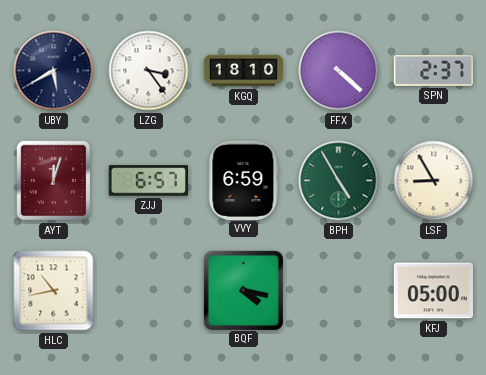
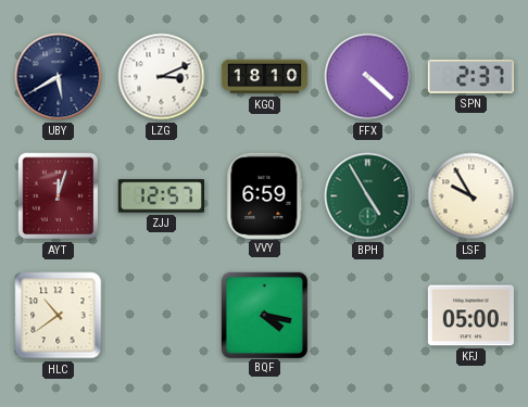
LZG: 3:24 -> 3:11
ZJJ: 6:57 -> 12:57
LSF: 8:55 -> 9:55
HLC: 10:43 -> 10:39
